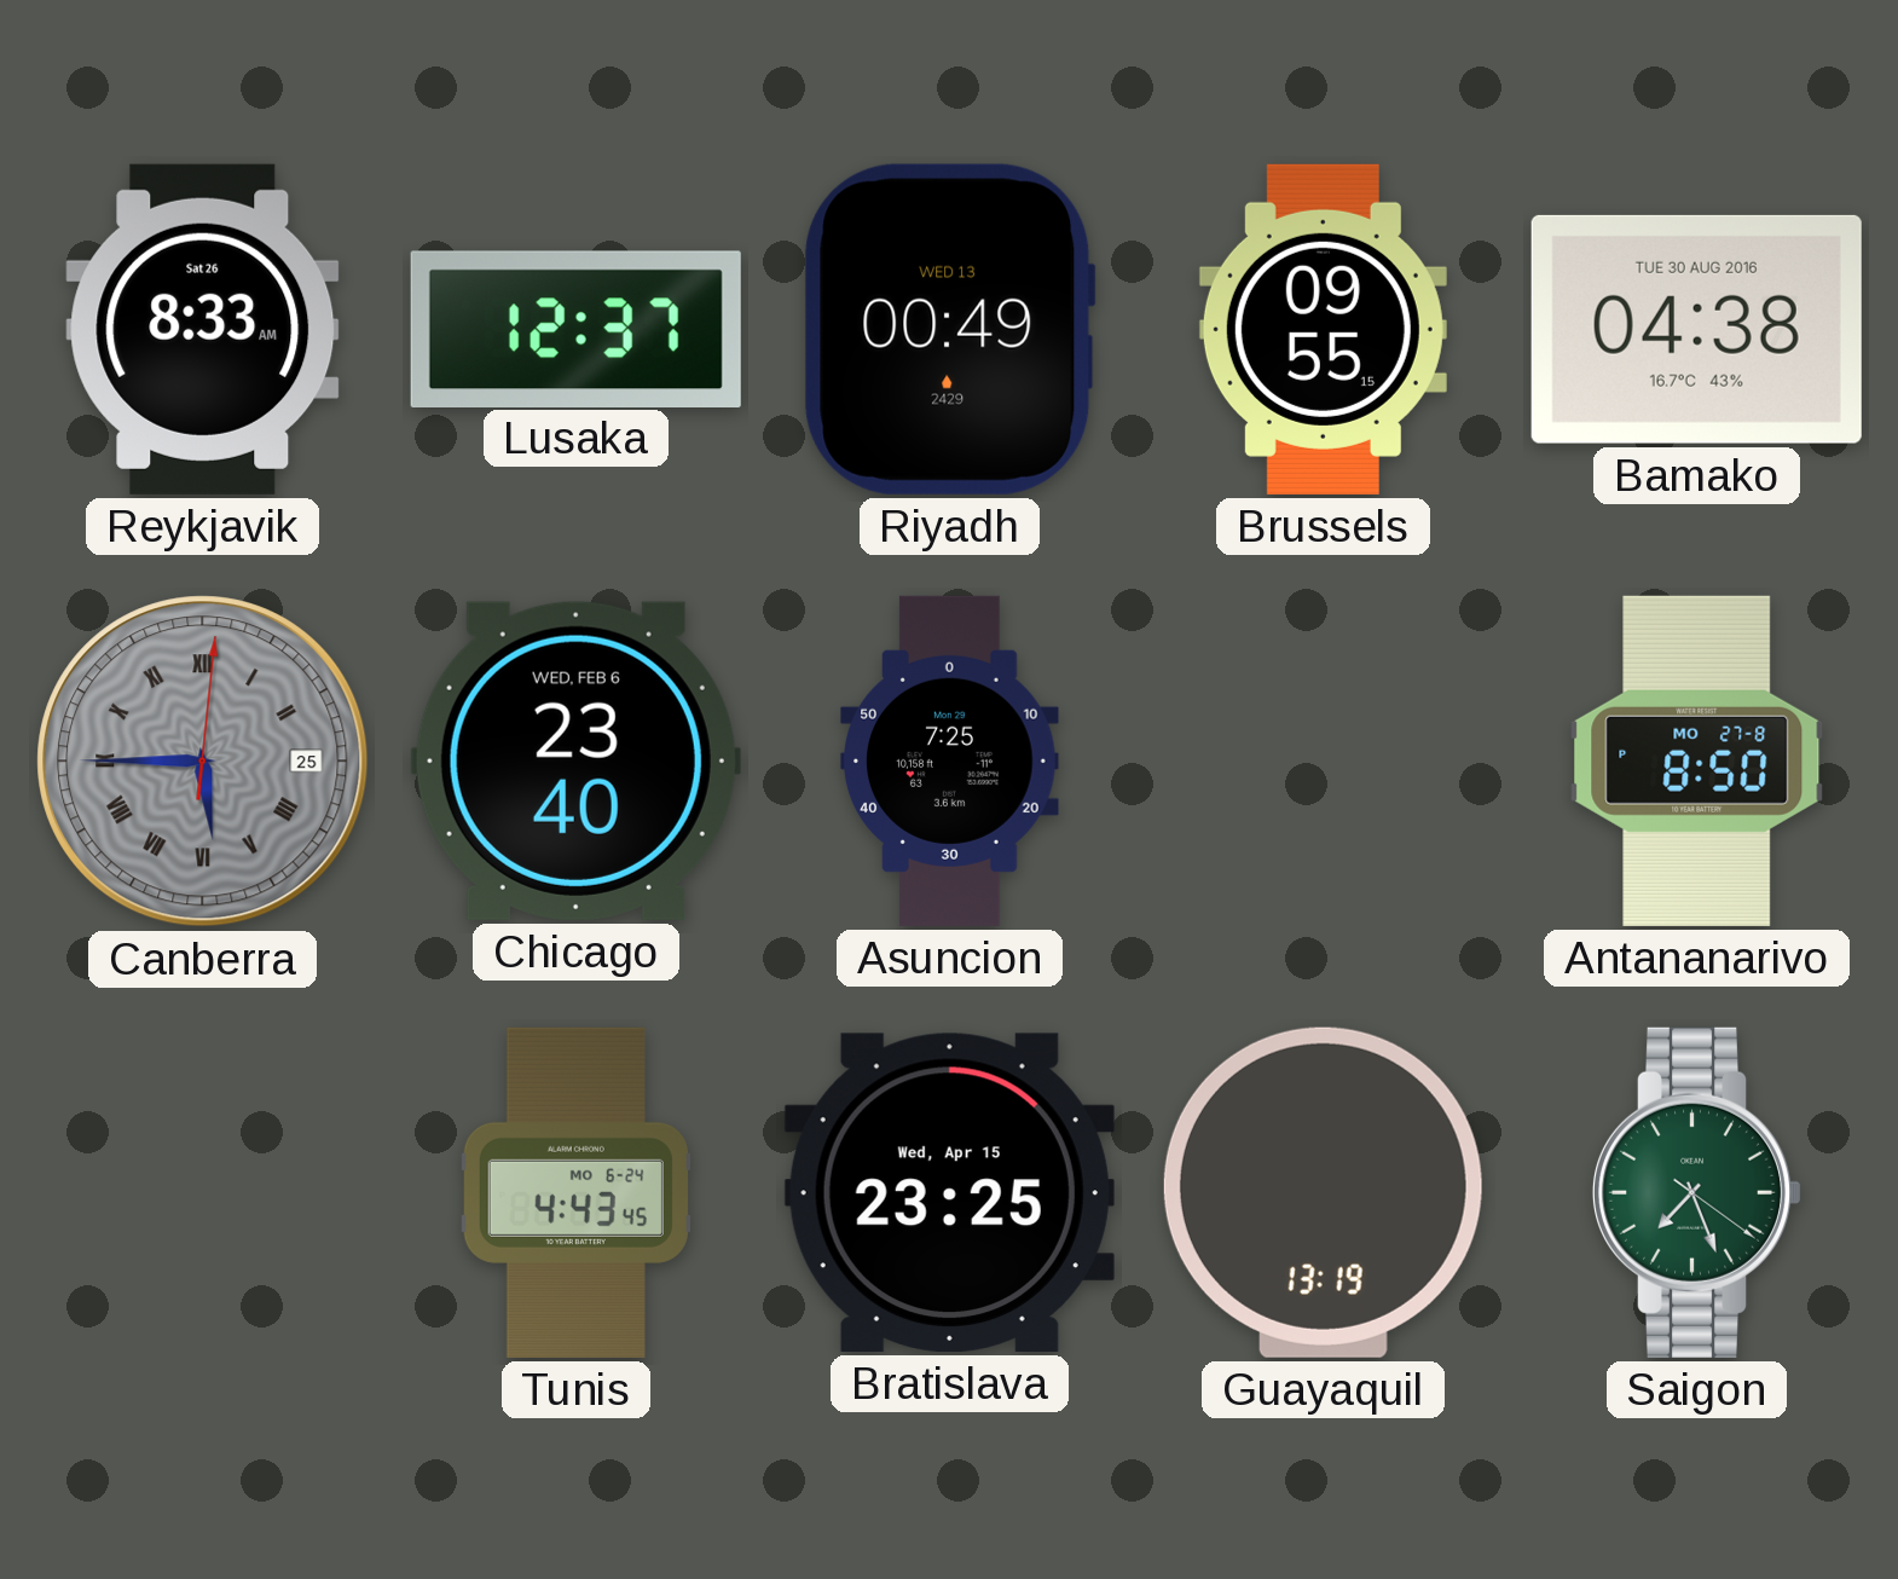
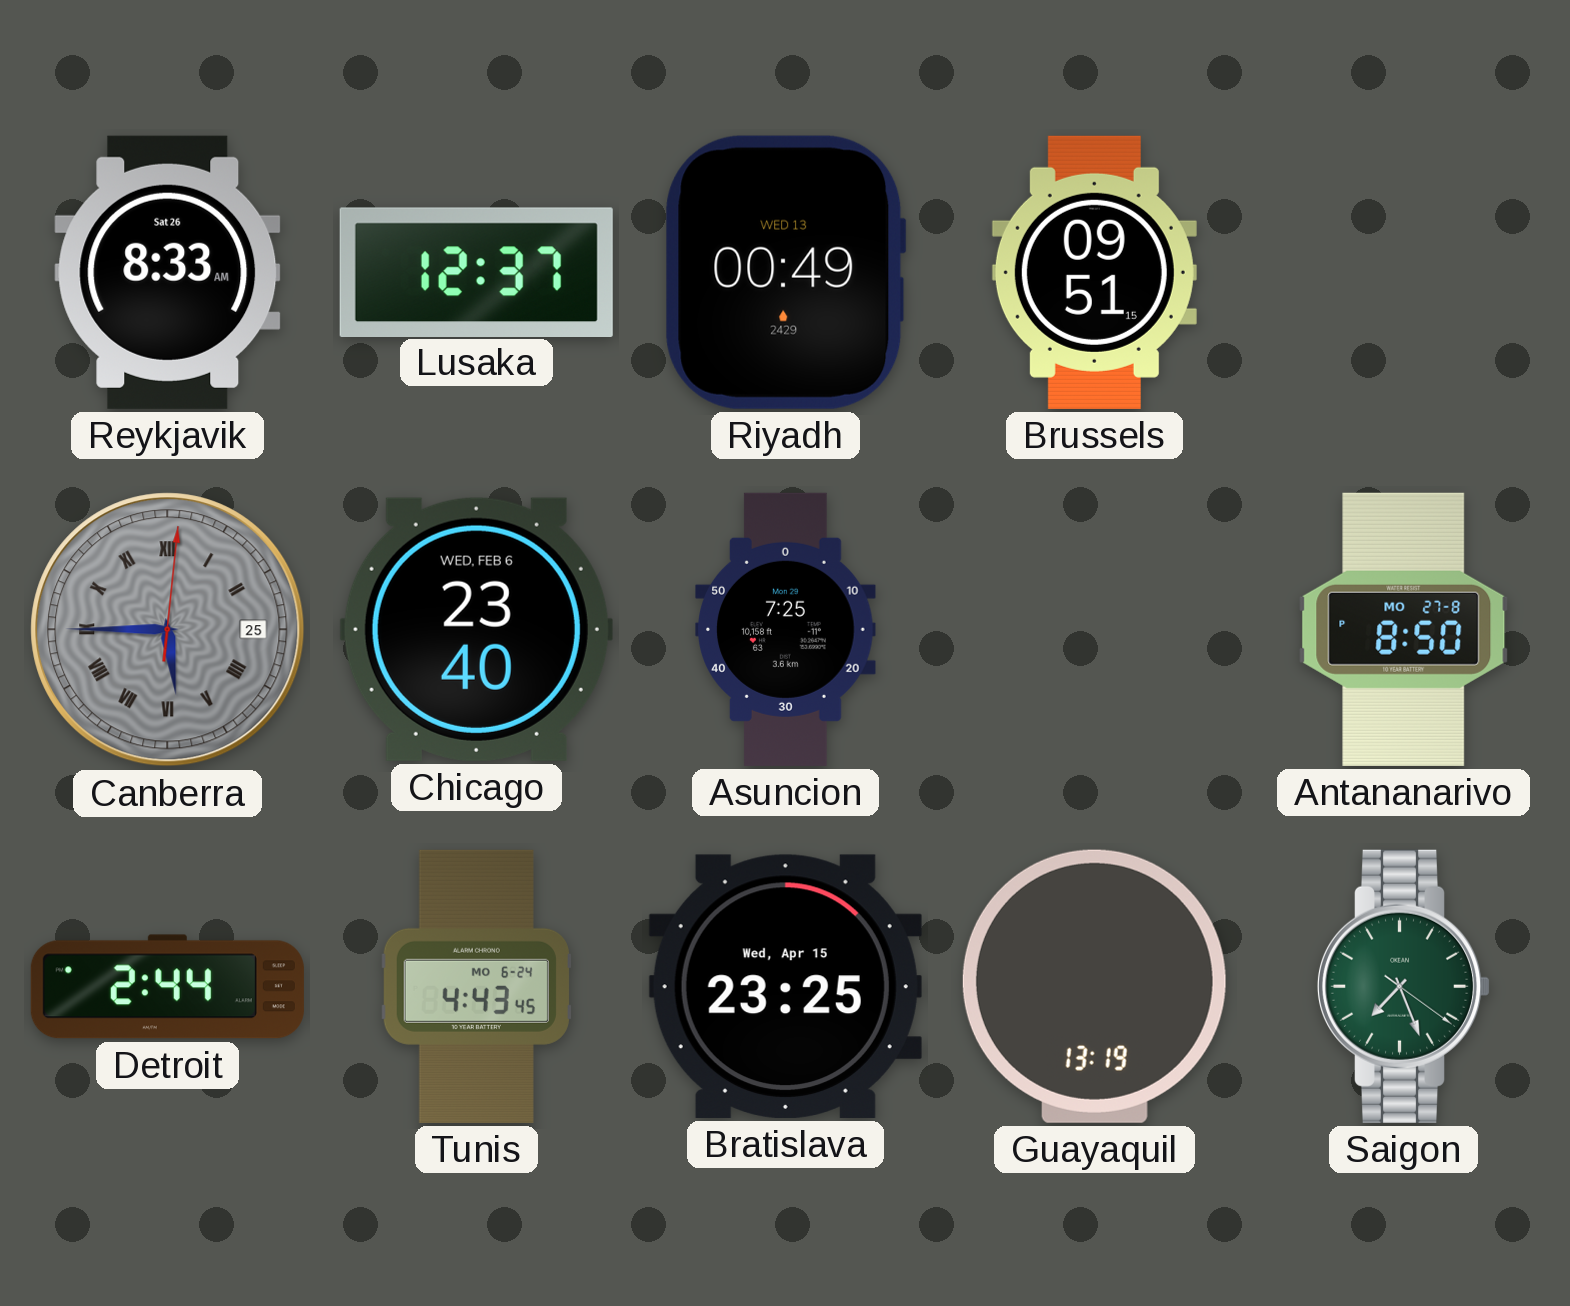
Brussels: 09:55 -> 09:51
Bamako: 04:38 -> none
Detroit: none -> 2:44
